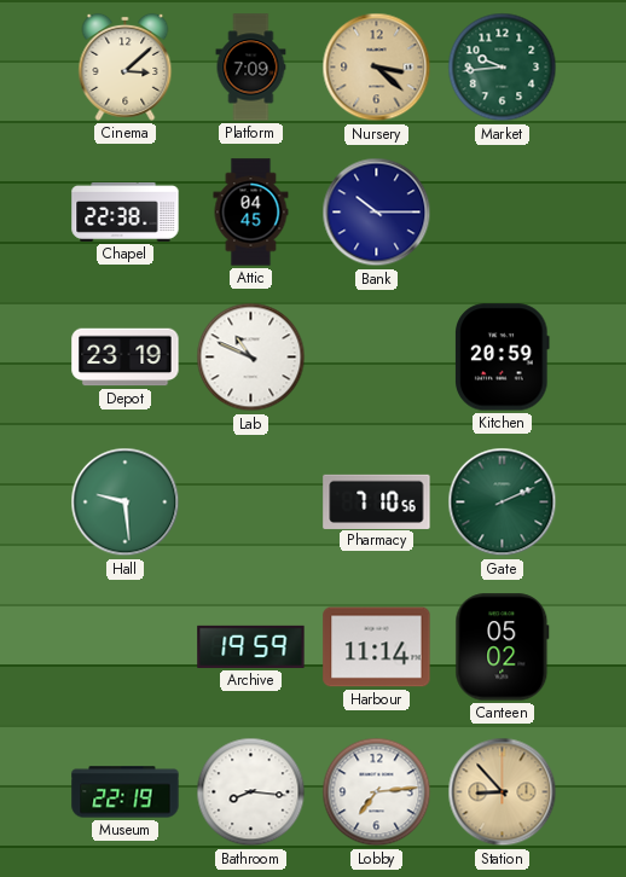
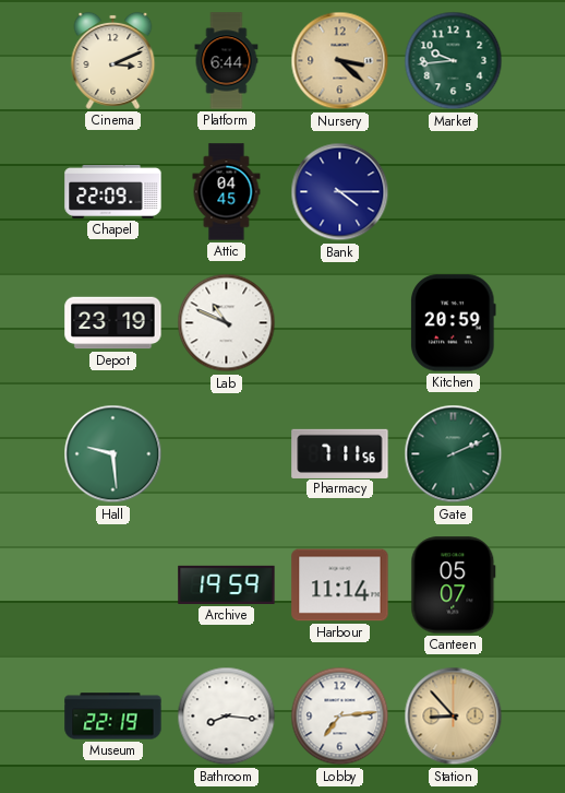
Cinema: 3:08 -> 3:11
Platform: 7:09 -> 6:44
Chapel: 22:38 -> 22:09
Bank: 10:15 -> 4:15
Pharmacy: 7:10 -> 7:11
Canteen: 05:02 -> 05:07
